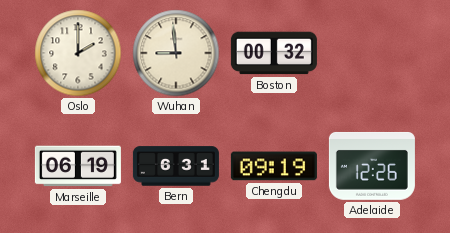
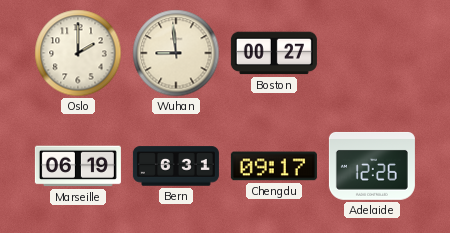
Boston: 00:32 -> 00:27
Chengdu: 09:19 -> 09:17
